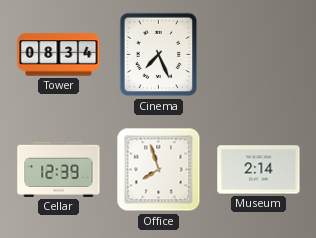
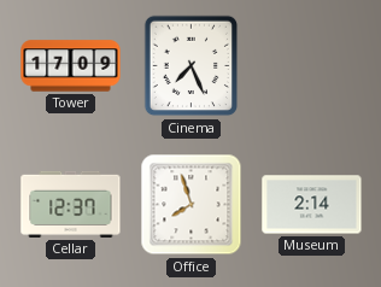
Tower: 08:34 -> 17:09
Cellar: 12:39 -> 12:37
